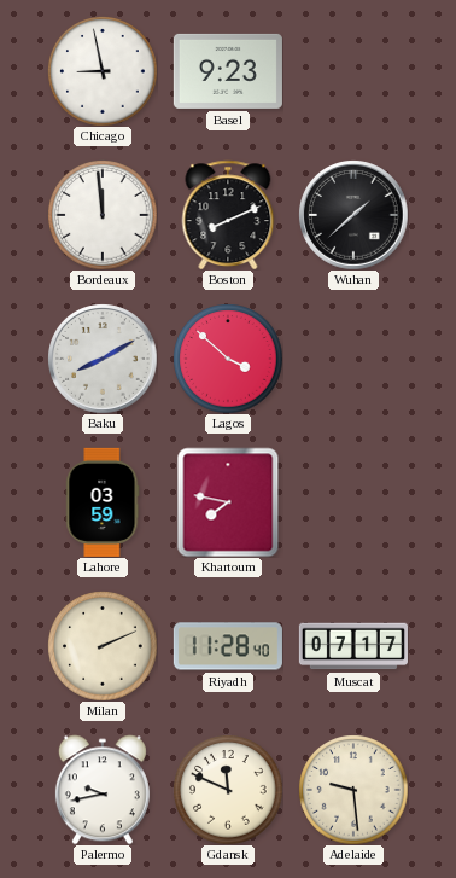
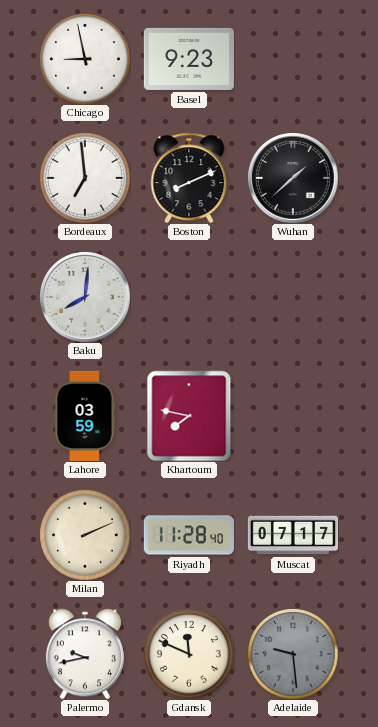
Bordeaux: 11:59 -> 6:59
Baku: 8:10 -> 8:01
Lagos: 3:52 -> none
Adelaide dial: cream -> grey
